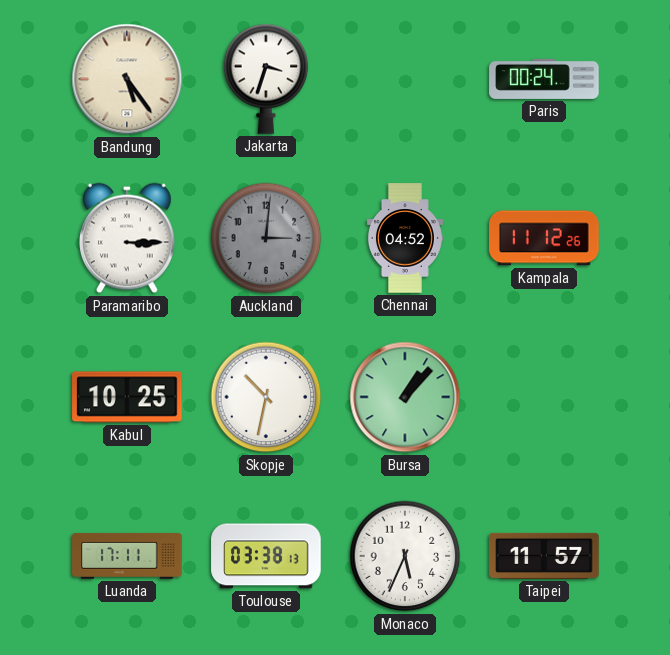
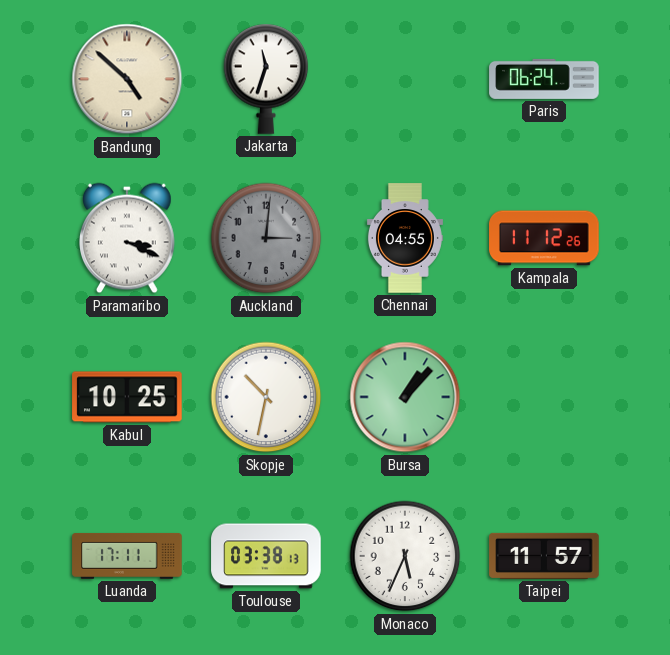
Bandung: 5:24 -> 4:52
Jakarta: 3:33 -> 11:33
Paris: 00:24 -> 06:24
Paramaribo: 3:15 -> 3:19
Chennai: 04:52 -> 04:55
